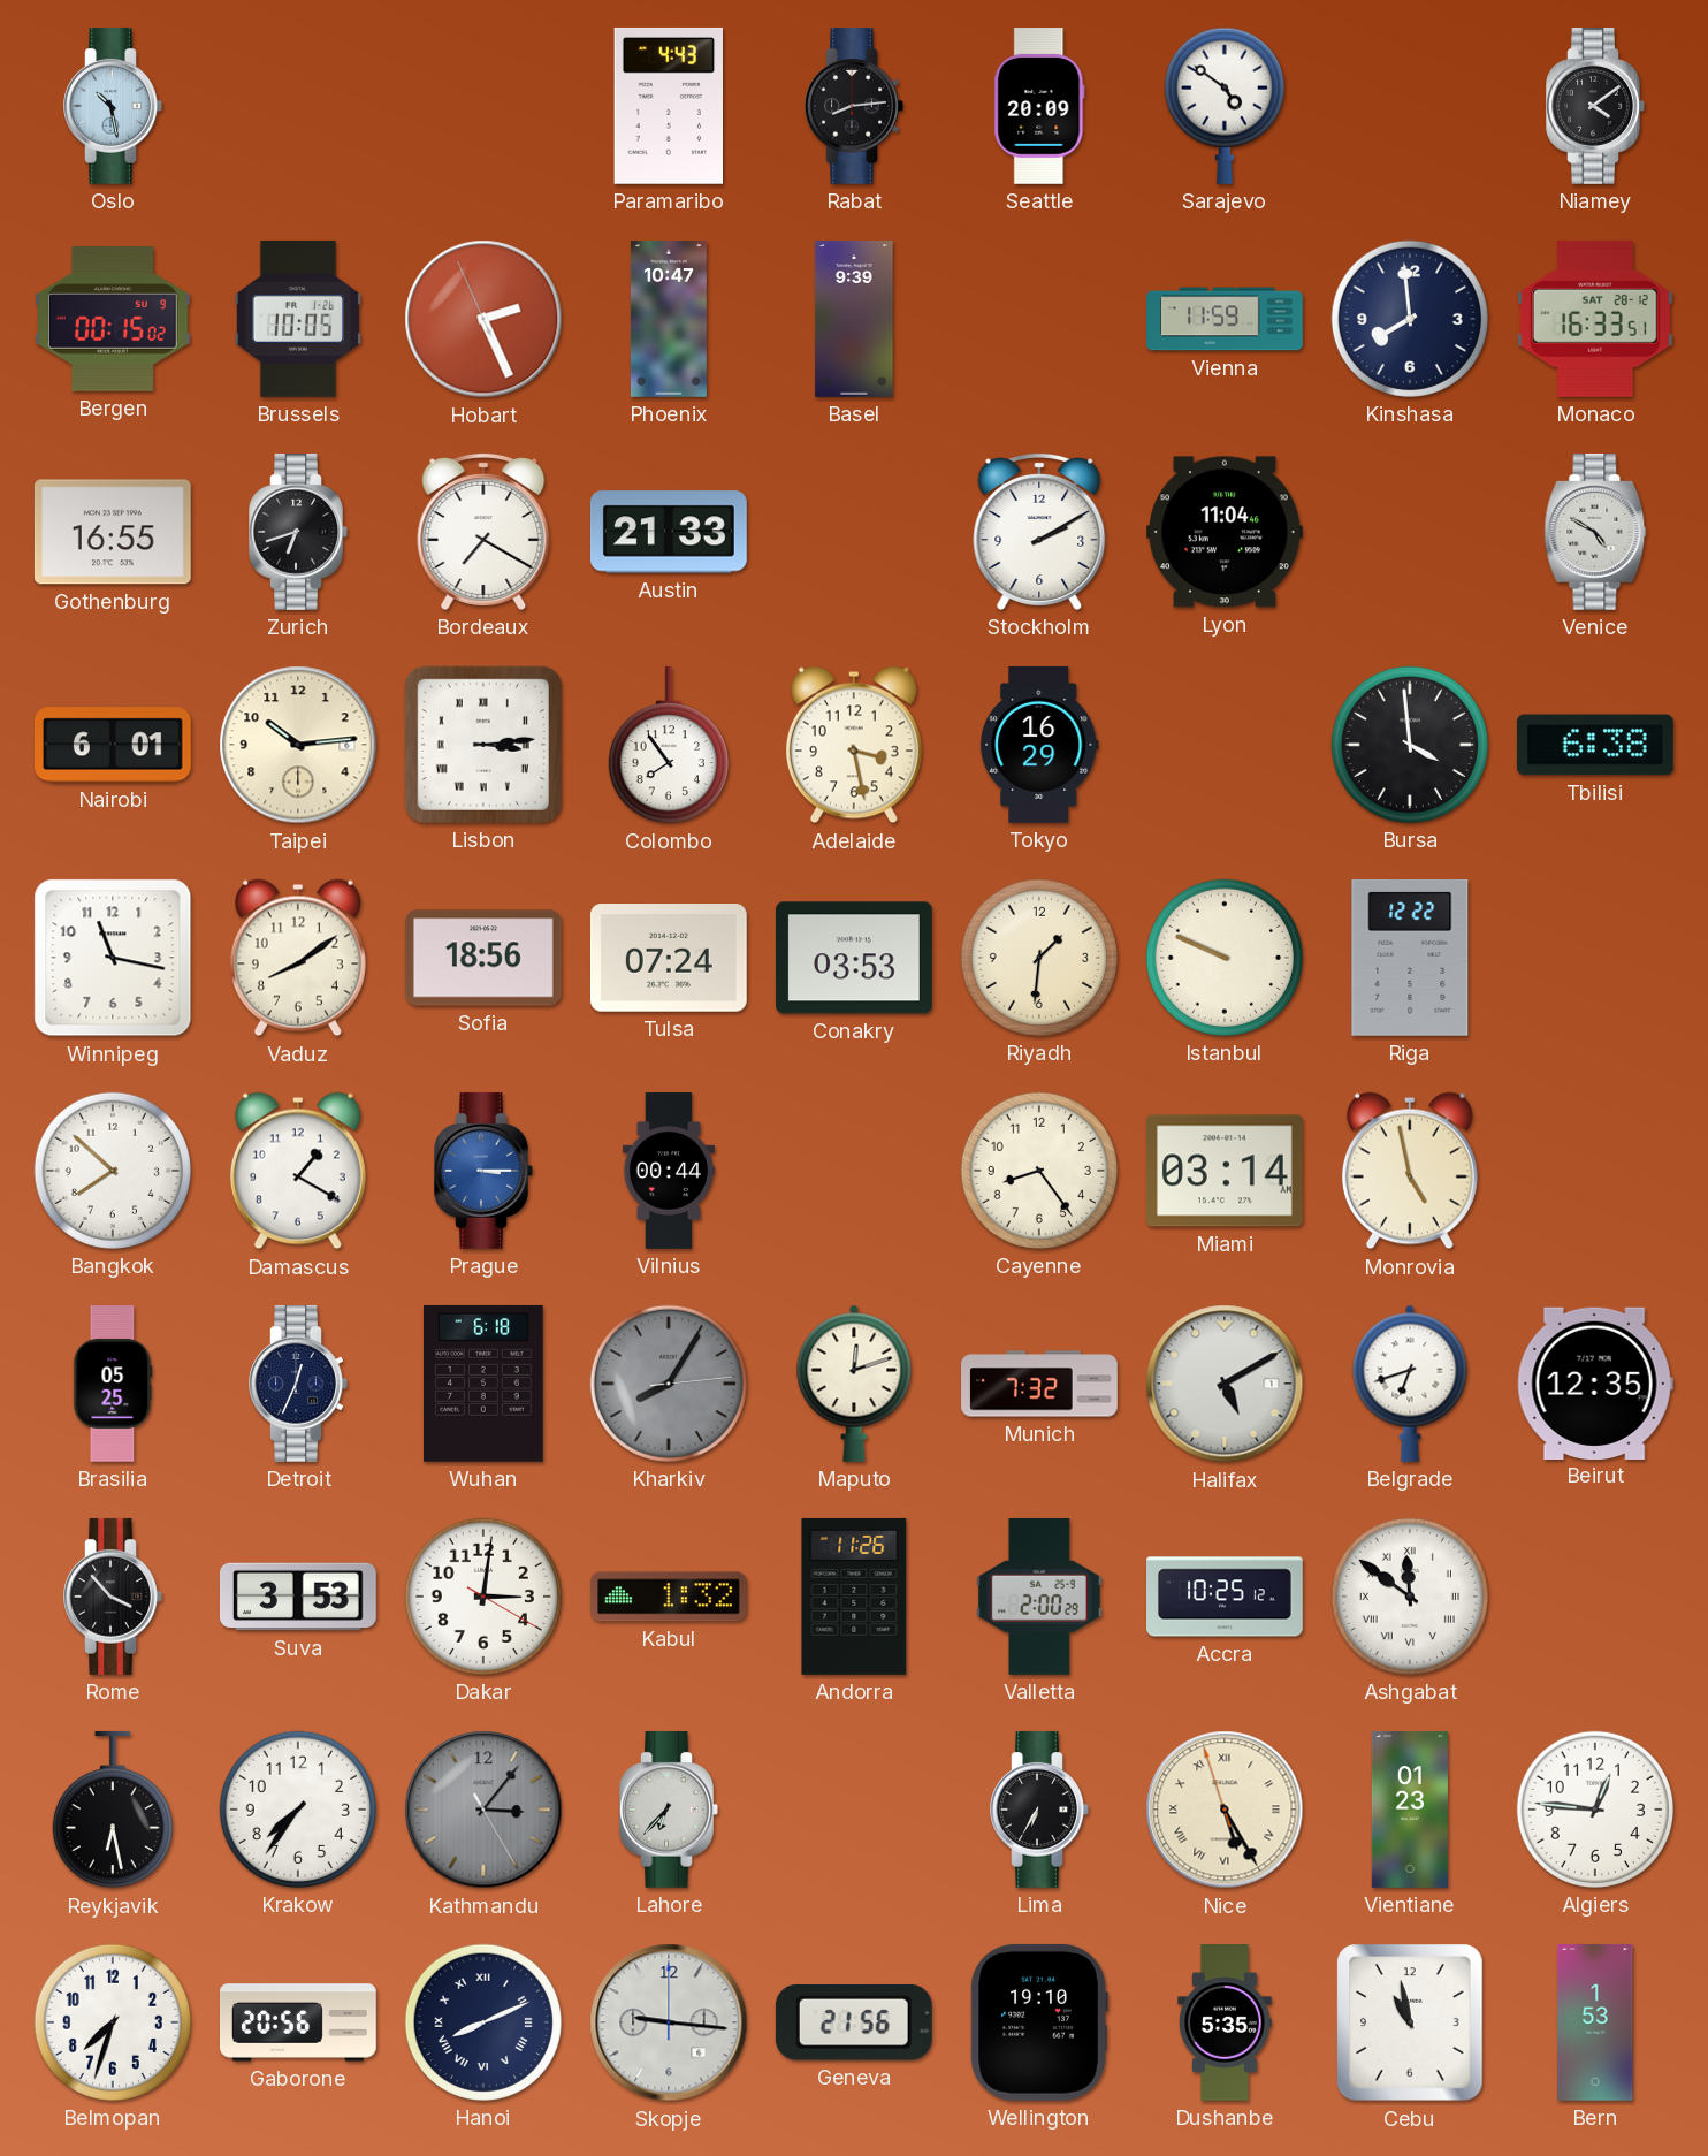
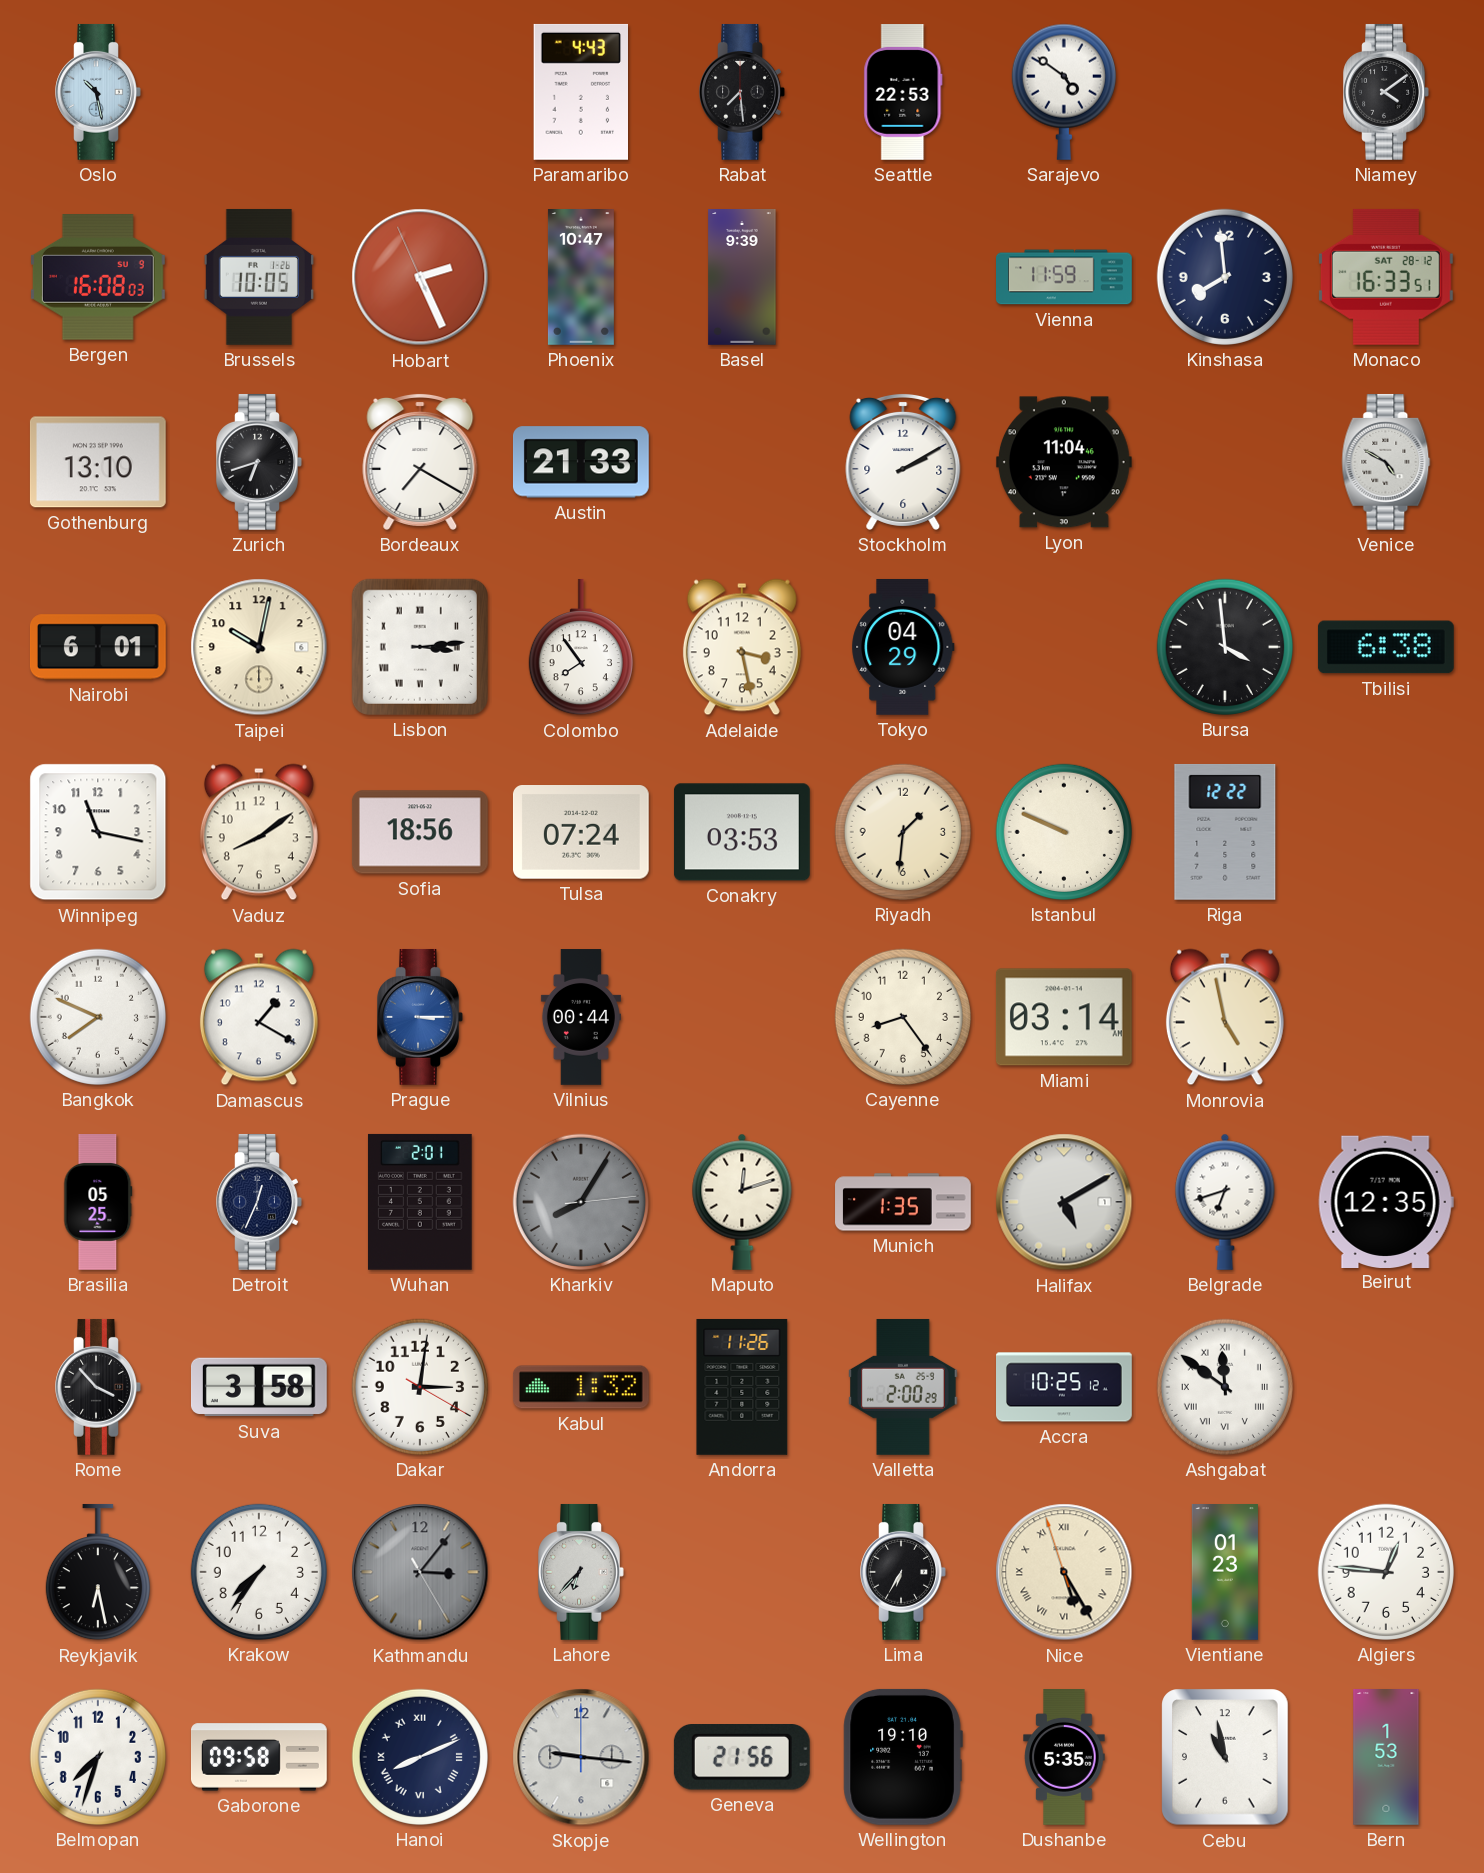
Rabat: 8:14 -> 7:29
Seattle: 20:09 -> 22:53
Bergen: 00:15 -> 16:08
Gothenburg: 16:55 -> 13:10
Taipei: 10:14 -> 10:02
Tokyo: 16:29 -> 04:29
Bangkok: 7:52 -> 7:49
Wuhan: 6:18 -> 2:01
Munich: 7:32 -> 1:35
Suva: 3:53 -> 3:58
Gaborone: 20:56 -> 09:58
